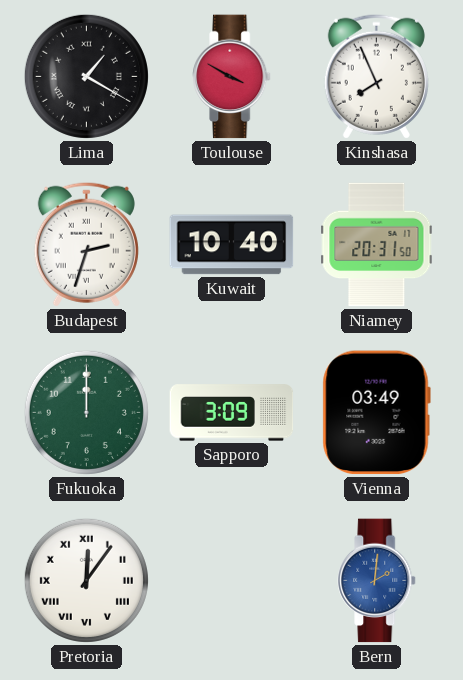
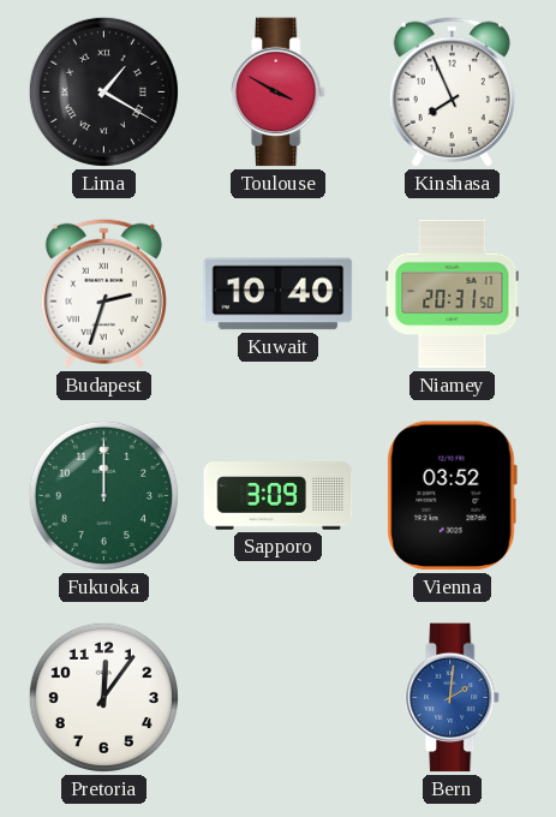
Vienna: 03:49 -> 03:52
Pretoria numerals: Roman -> Arabic
